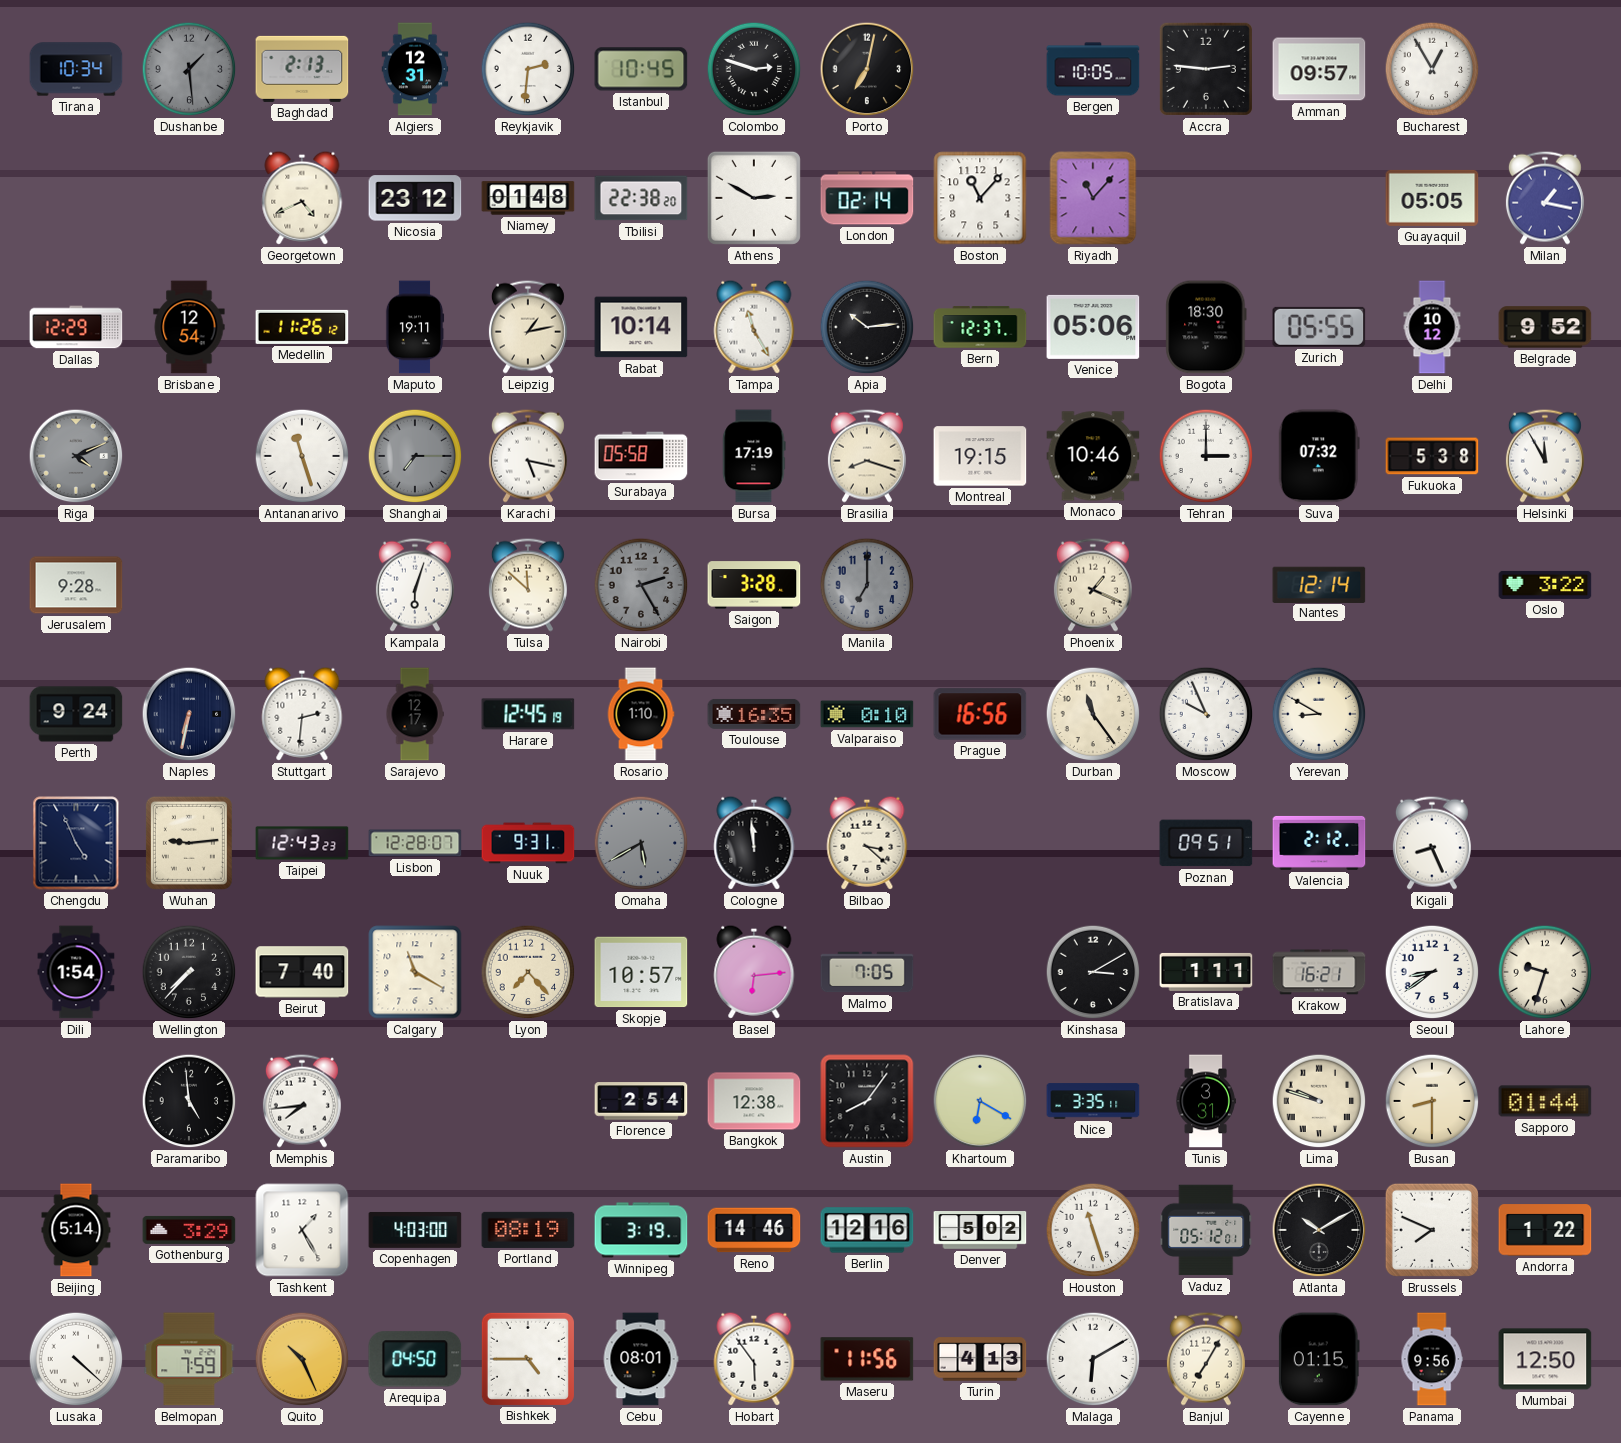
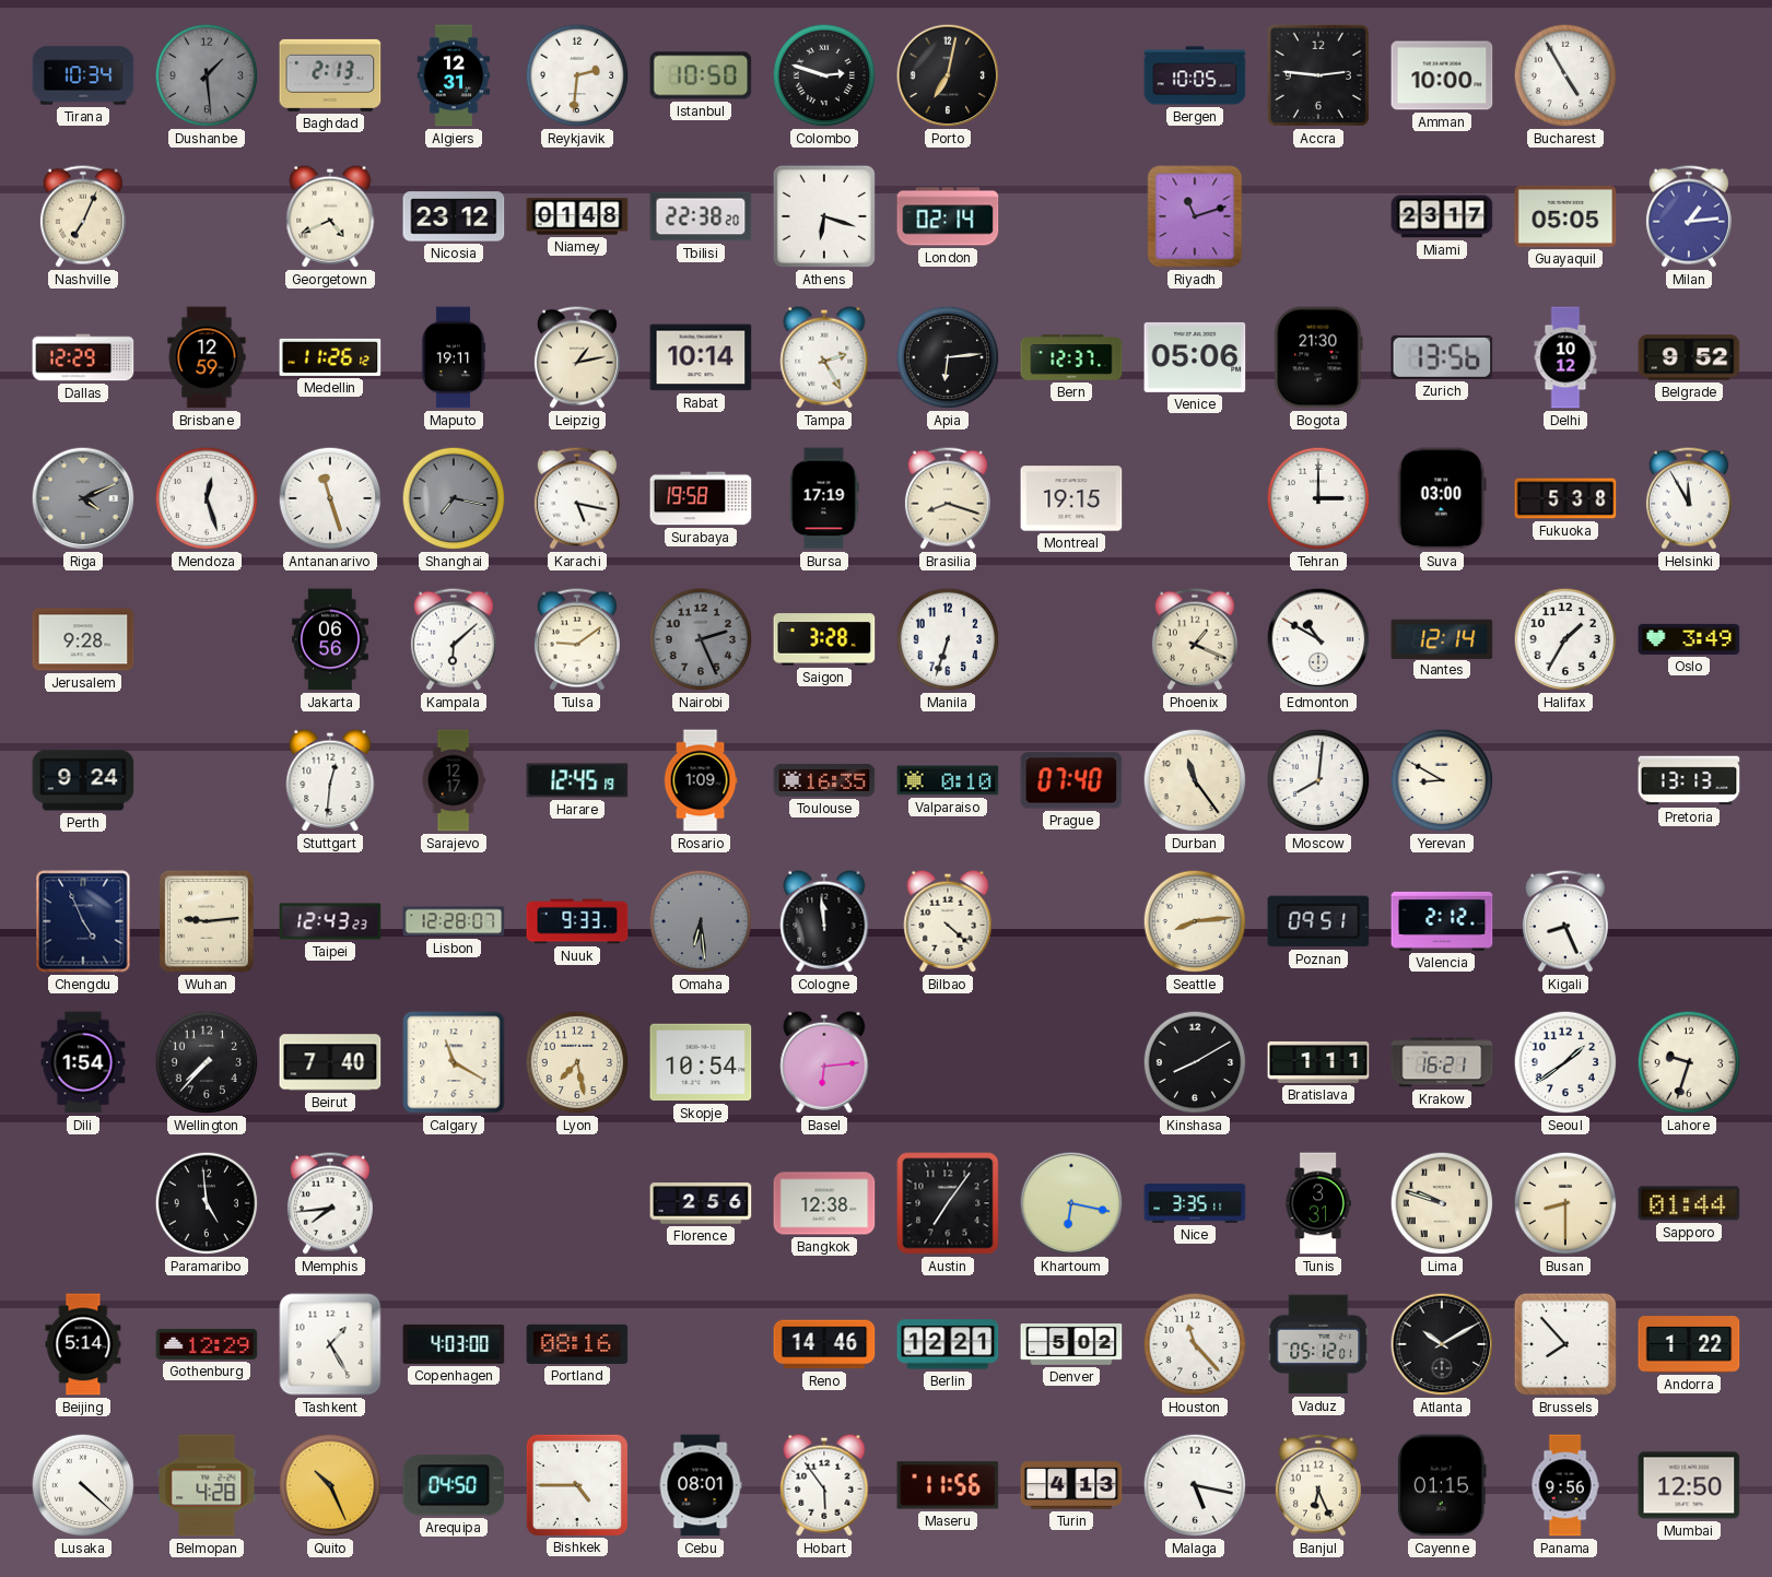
Istanbul: 10:45 -> 10:50
Amman: 09:57 -> 10:00
Bucharest: 12:55 -> 4:55
Nashville: none -> 7:04
Athens: 2:50 -> 6:18
Boston: 11:07 -> none
Riyadh: 11:07 -> 11:12
Miami: none -> 23:17
Milan: 1:17 -> 1:14
Brisbane: 12:54 -> 12:59
Tampa: 11:25 -> 2:25
Apia: 10:14 -> 6:14
Bogota: 18:30 -> 21:30
Zurich: 05:55 -> 13:56
Mendoza: none -> 12:27
Shanghai: 7:15 -> 7:17
Surabaya: 05:58 -> 19:58
Monaco: 10:46 -> none
Suva: 07:32 -> 03:00
Jakarta: none -> 06:56
Kampala: 6:03 -> 6:08
Tulsa: 11:52 -> 9:09
Nairobi: 2:25 -> 2:26
Manila: 7:00 -> 6:33
Manila dial: grey -> white
Edmonton: none -> 10:50
Halifax: none -> 1:35
Oslo: 3:22 -> 3:49
Naples: 6:32 -> none
Stuttgart: 2:31 -> 12:31
Rosario: 1:10 -> 1:09
Prague: 16:56 -> 07:40
Moscow: 9:56 -> 8:01
Pretoria: none -> 13:13
Nuuk: 9:31 -> 9:33
Omaha: 5:40 -> 6:29
Bilbao: 3:22 -> 4:22
Seattle: none -> 8:14
Lyon: 7:23 -> 7:28
Skopje: 10:57 -> 10:54
Malmo: 7:05 -> none
Kinshasa: 3:10 -> 8:10
Seoul: 8:39 -> 1:39
Florence: 2:54 -> 2:56
Austin: 8:06 -> 7:06
Khartoum: 6:20 -> 6:17
Gothenburg: 3:29 -> 12:29
Portland: 08:19 -> 08:16
Winnipeg: 3:19 -> none
Berlin: 12:16 -> 12:21
Houston: 11:27 -> 11:23
Brussels: 7:49 -> 7:53
Belmopan: 7:59 -> 4:28
Malaga: 6:10 -> 5:17
Banjul: 7:05 -> 6:26
